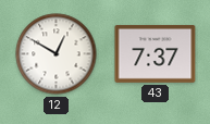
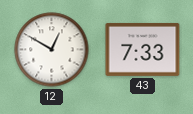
43: 7:37 -> 7:33
